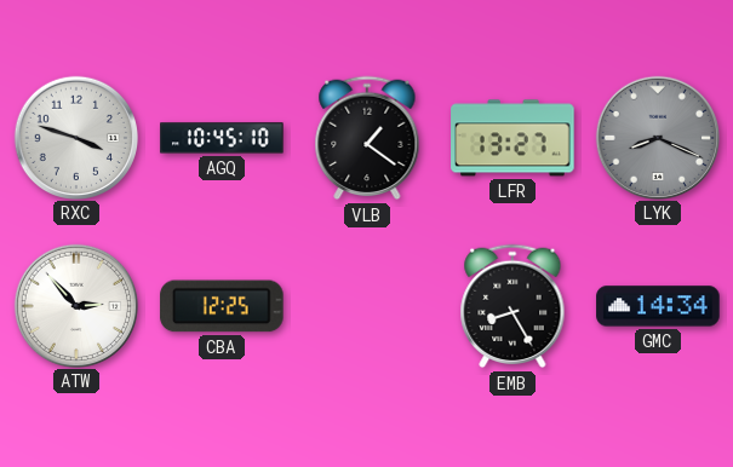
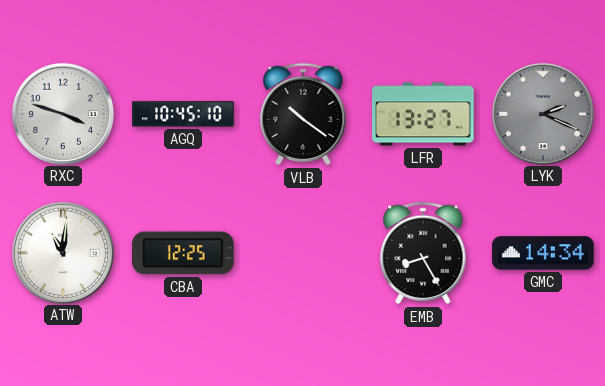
VLB: 1:21 -> 10:21
LYK: 8:19 -> 2:19
ATW: 2:53 -> 11:01
